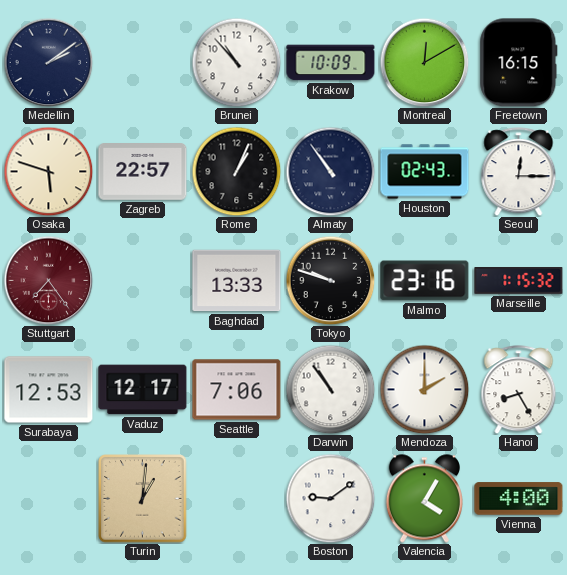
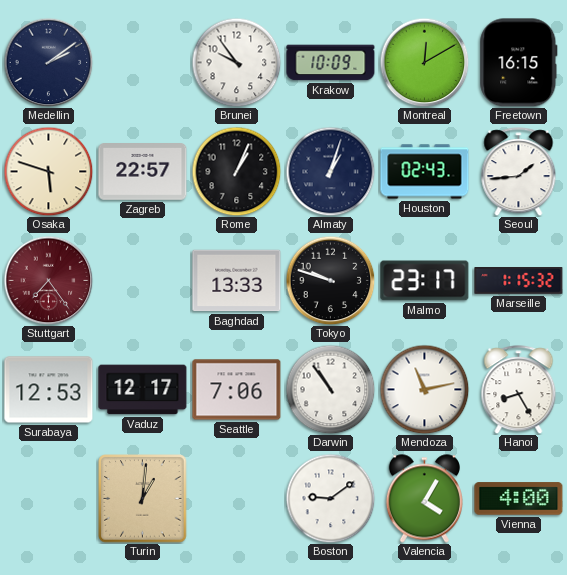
Brunei: 10:53 -> 9:54
Almaty: 10:54 -> 1:03
Seoul: 12:15 -> 1:44
Malmo: 23:16 -> 23:17
Mendoza: 2:00 -> 11:13
